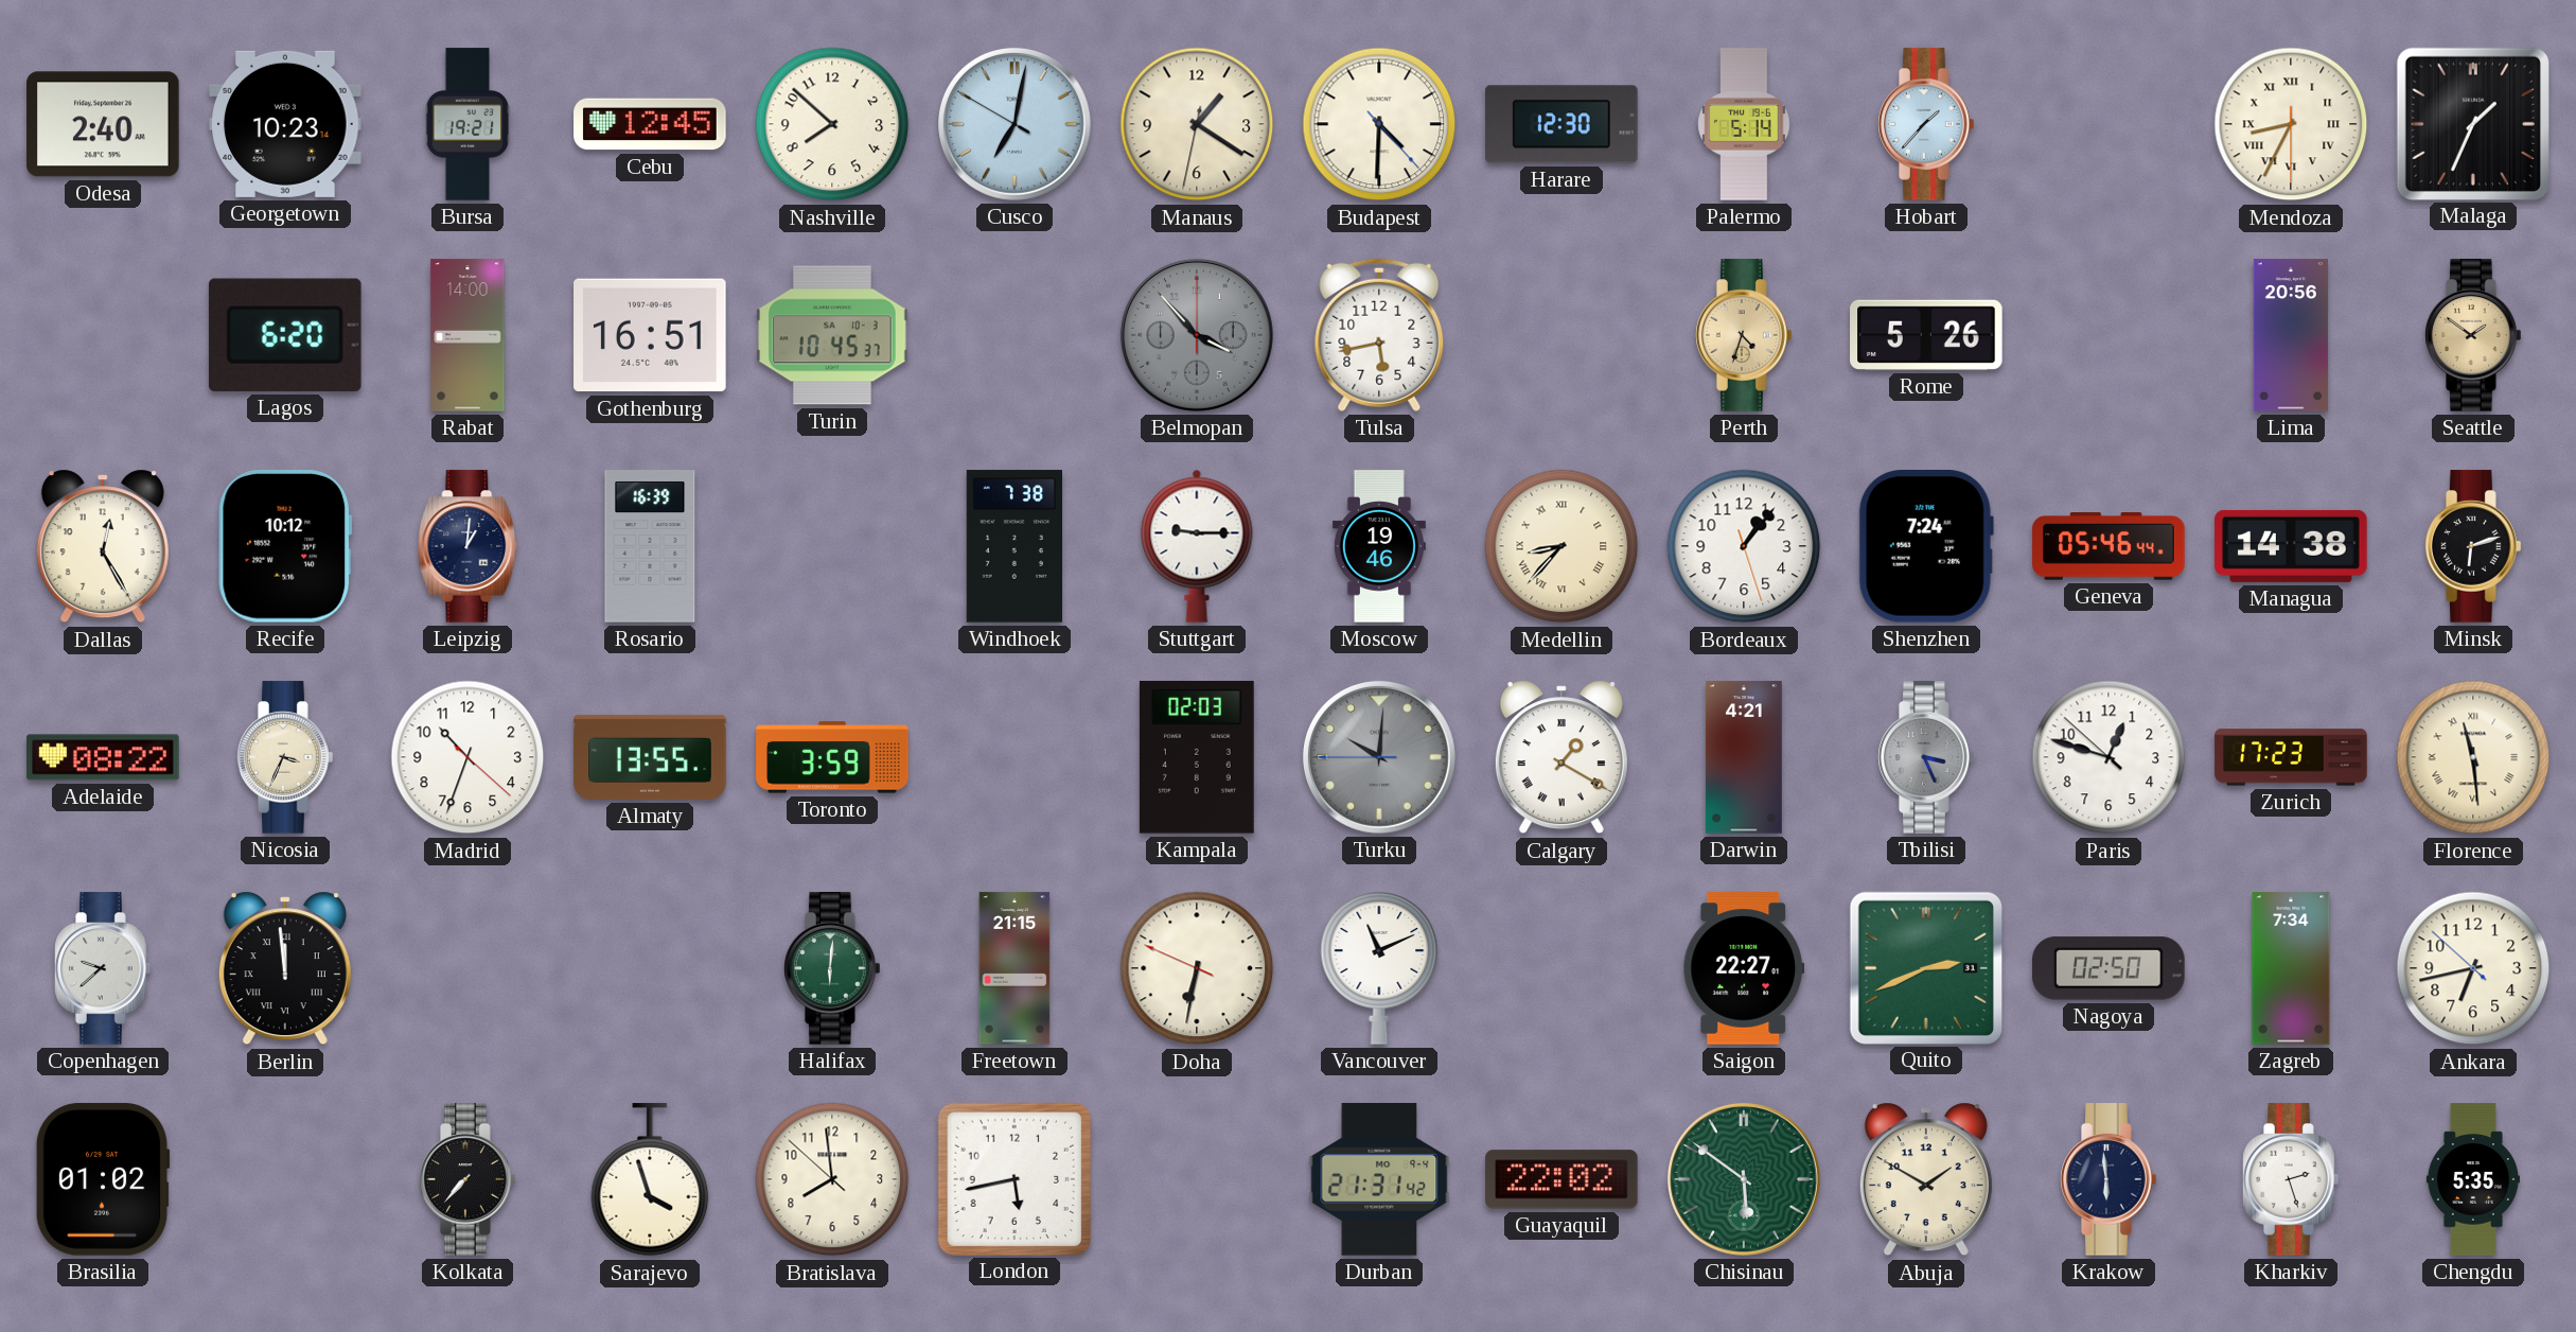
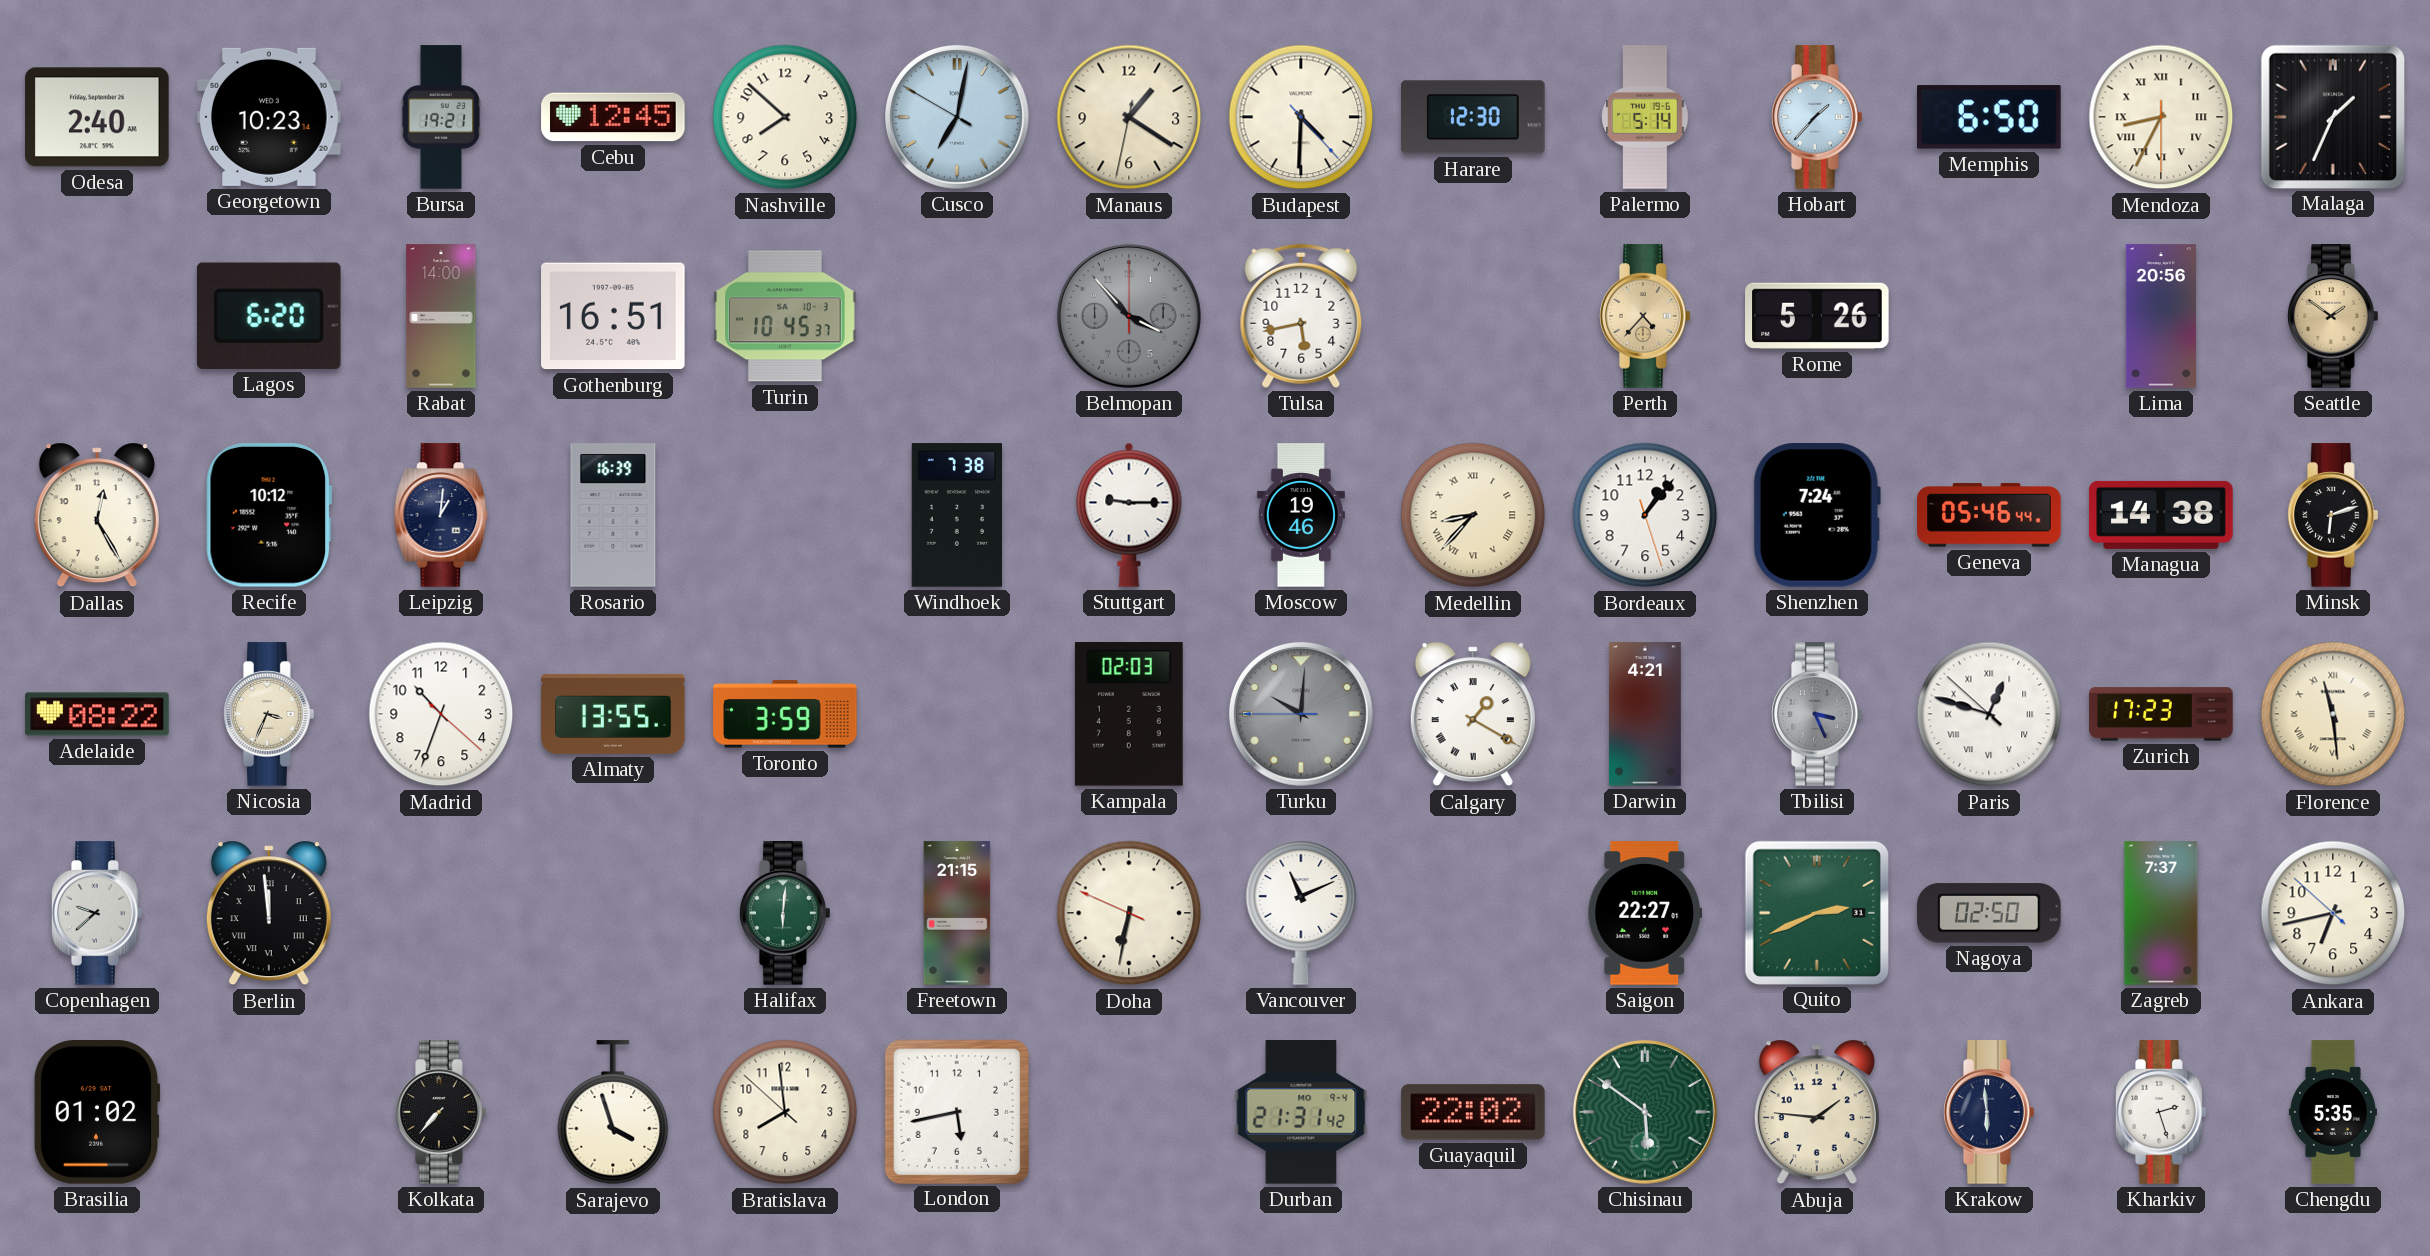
Memphis: none -> 6:50
Perth: 4:33 -> 4:37
Paris numerals: Arabic -> Roman
Zagreb: 7:34 -> 7:37
Abuja: 1:50 -> 1:46
